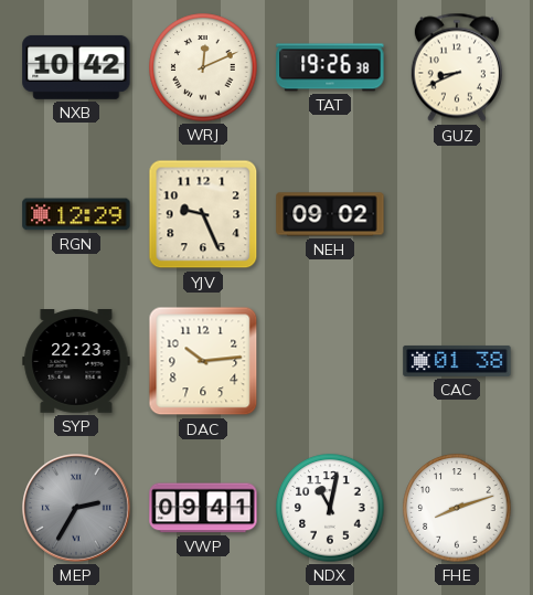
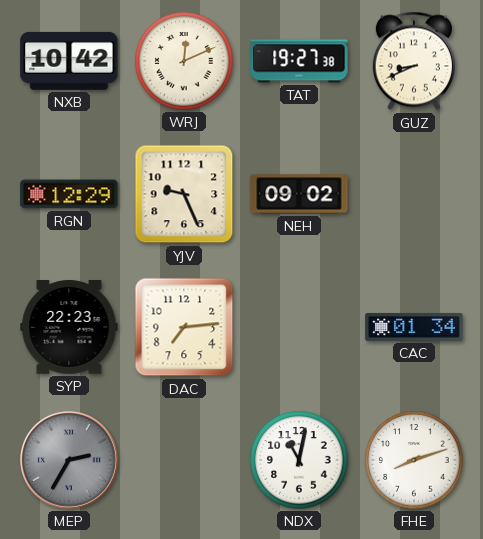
TAT: 19:26 -> 19:27
DAC: 10:14 -> 7:14
CAC: 01:38 -> 01:34
VWP: 09:41 -> none
